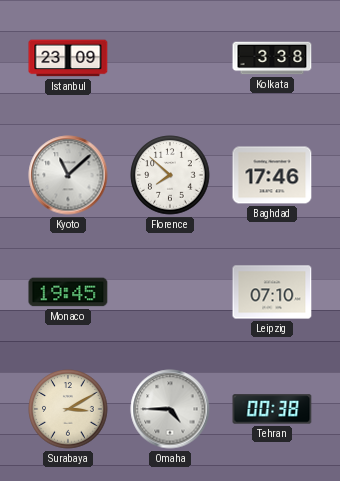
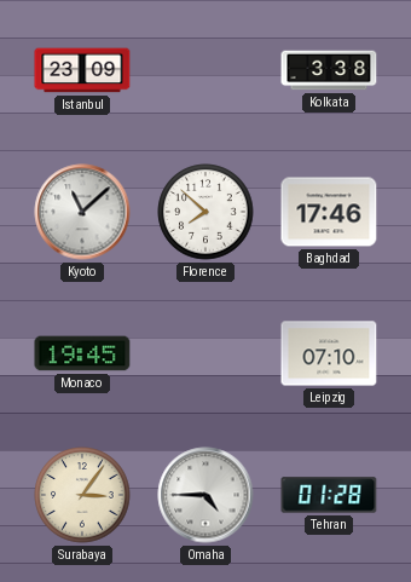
Surabaya: 3:10 -> 3:06
Tehran: 00:38 -> 01:28
